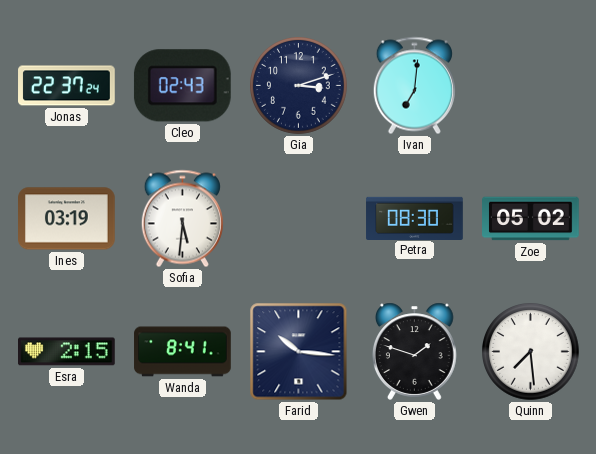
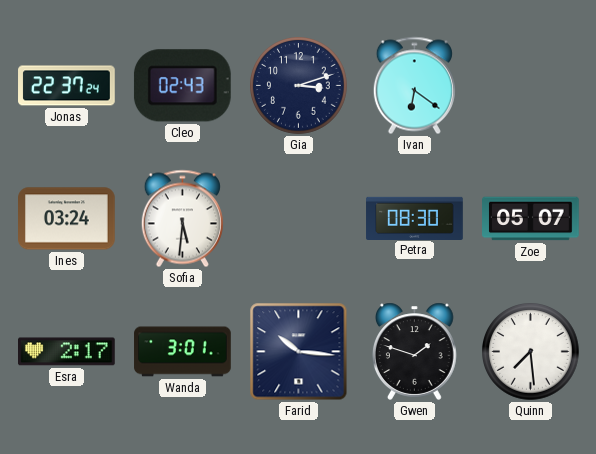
Ivan: 7:01 -> 6:21
Ines: 03:19 -> 03:24
Zoe: 05:02 -> 05:07
Esra: 2:15 -> 2:17
Wanda: 8:41 -> 3:01
